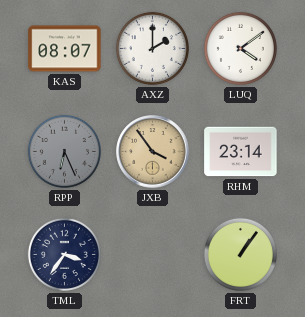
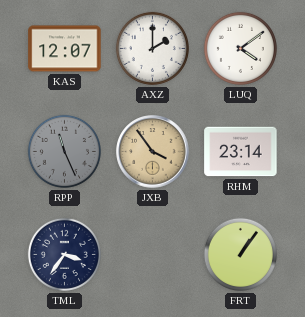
KAS: 08:07 -> 12:07
RPP: 6:26 -> 11:26
